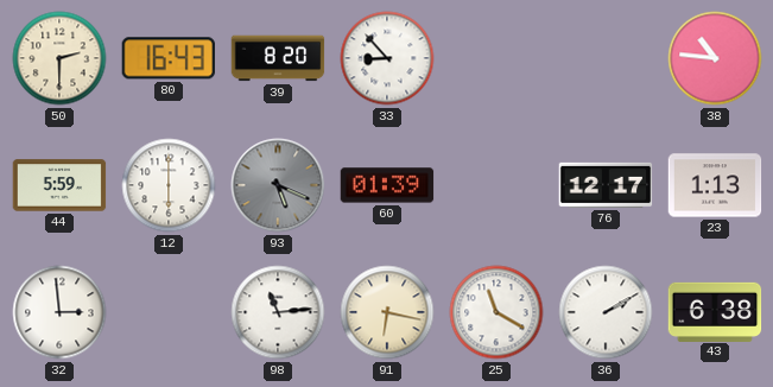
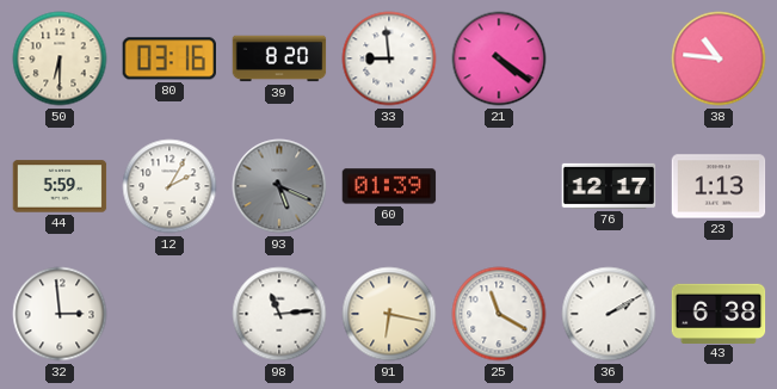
50: 2:30 -> 6:30
80: 16:43 -> 03:16
33: 8:53 -> 8:59
21: none -> 4:21
12: 6:00 -> 2:05
